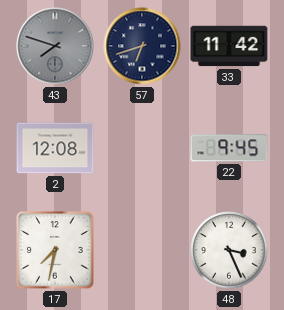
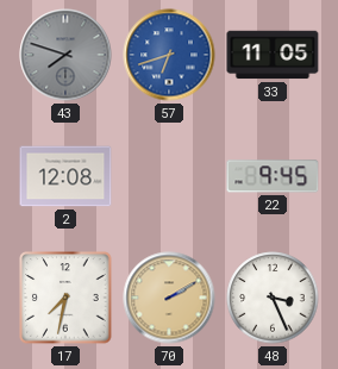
57 dial: navy -> blue
33: 11:42 -> 11:05
70: none -> 2:10
